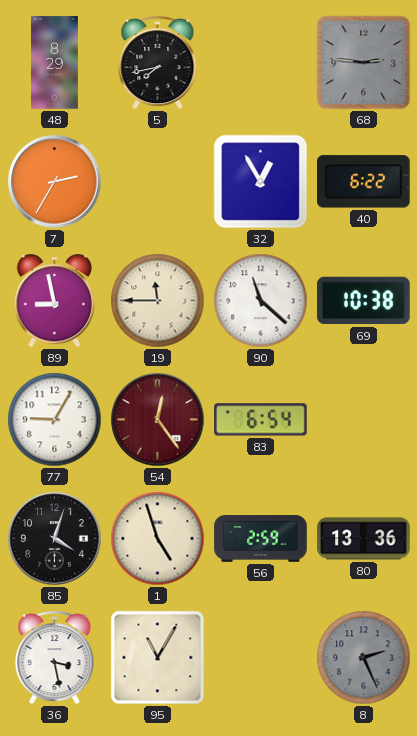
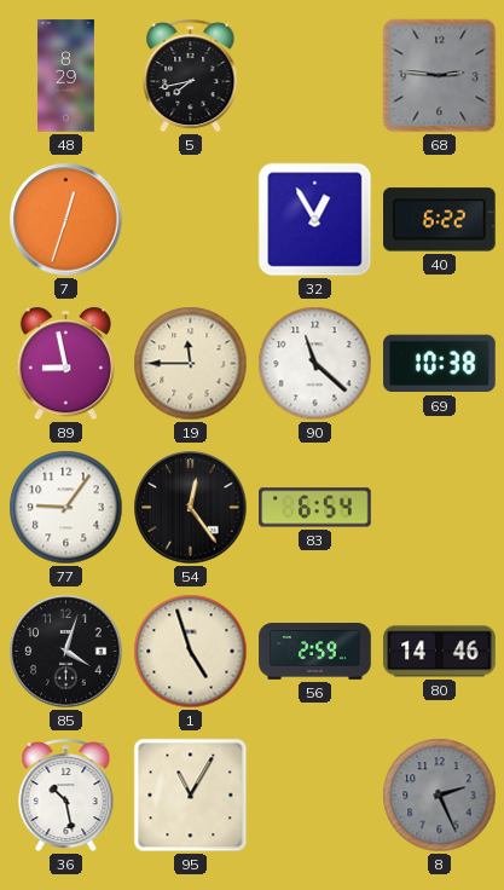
7: 2:35 -> 12:33
77: 9:05 -> 9:06
54 dial: burgundy -> black
80: 13:36 -> 14:46
36: 3:28 -> 10:28
